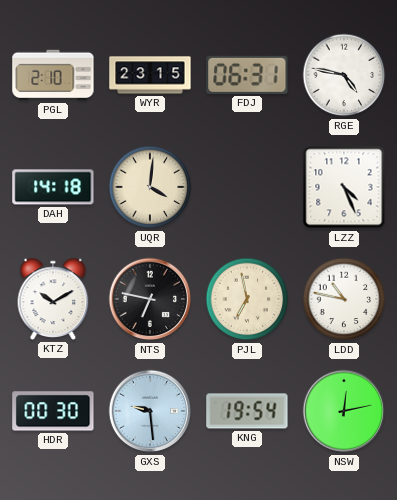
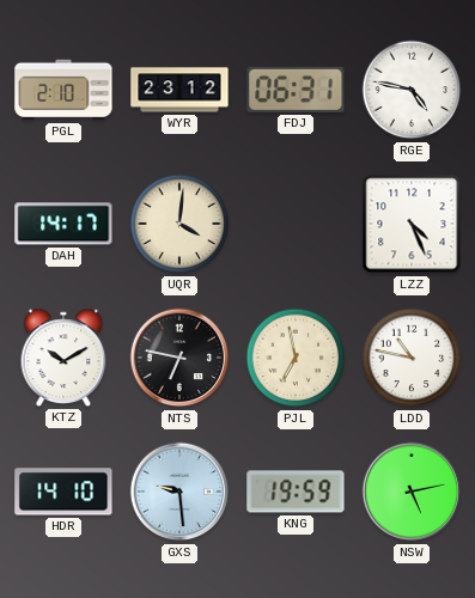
WYR: 23:15 -> 23:12
DAH: 14:18 -> 14:17
HDR: 00:30 -> 14:10
KNG: 19:54 -> 19:59
NSW: 12:13 -> 5:13
